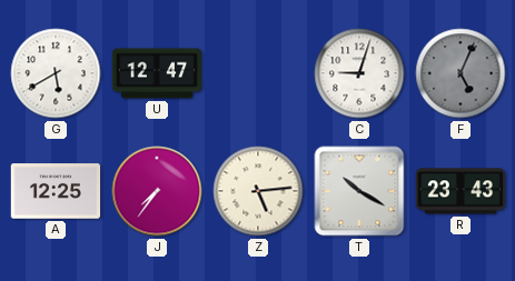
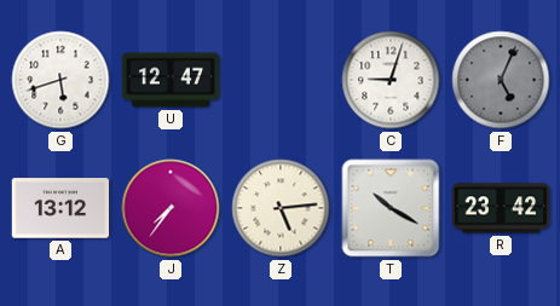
G: 5:40 -> 5:42
A: 12:25 -> 13:12
R: 23:43 -> 23:42
